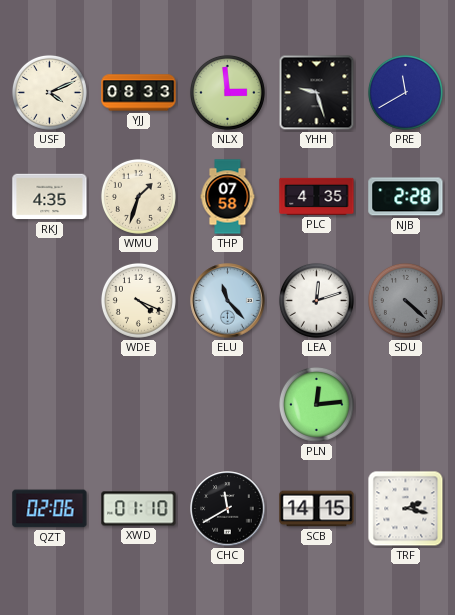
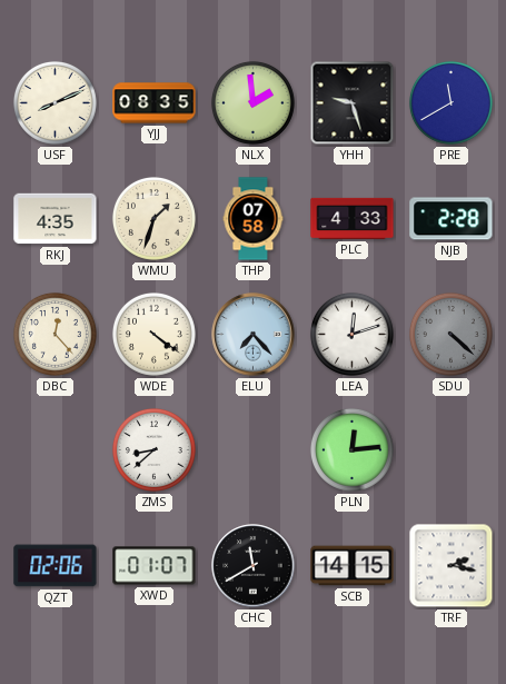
USF: 4:11 -> 8:11
YJJ: 08:33 -> 08:35
NLX: 2:59 -> 1:59
PLC: 4:35 -> 4:33
DBC: none -> 12:23
WDE: 4:19 -> 4:21
ELU: 11:23 -> 7:23
ZMS: none -> 8:38
XWD: 01:10 -> 01:07
